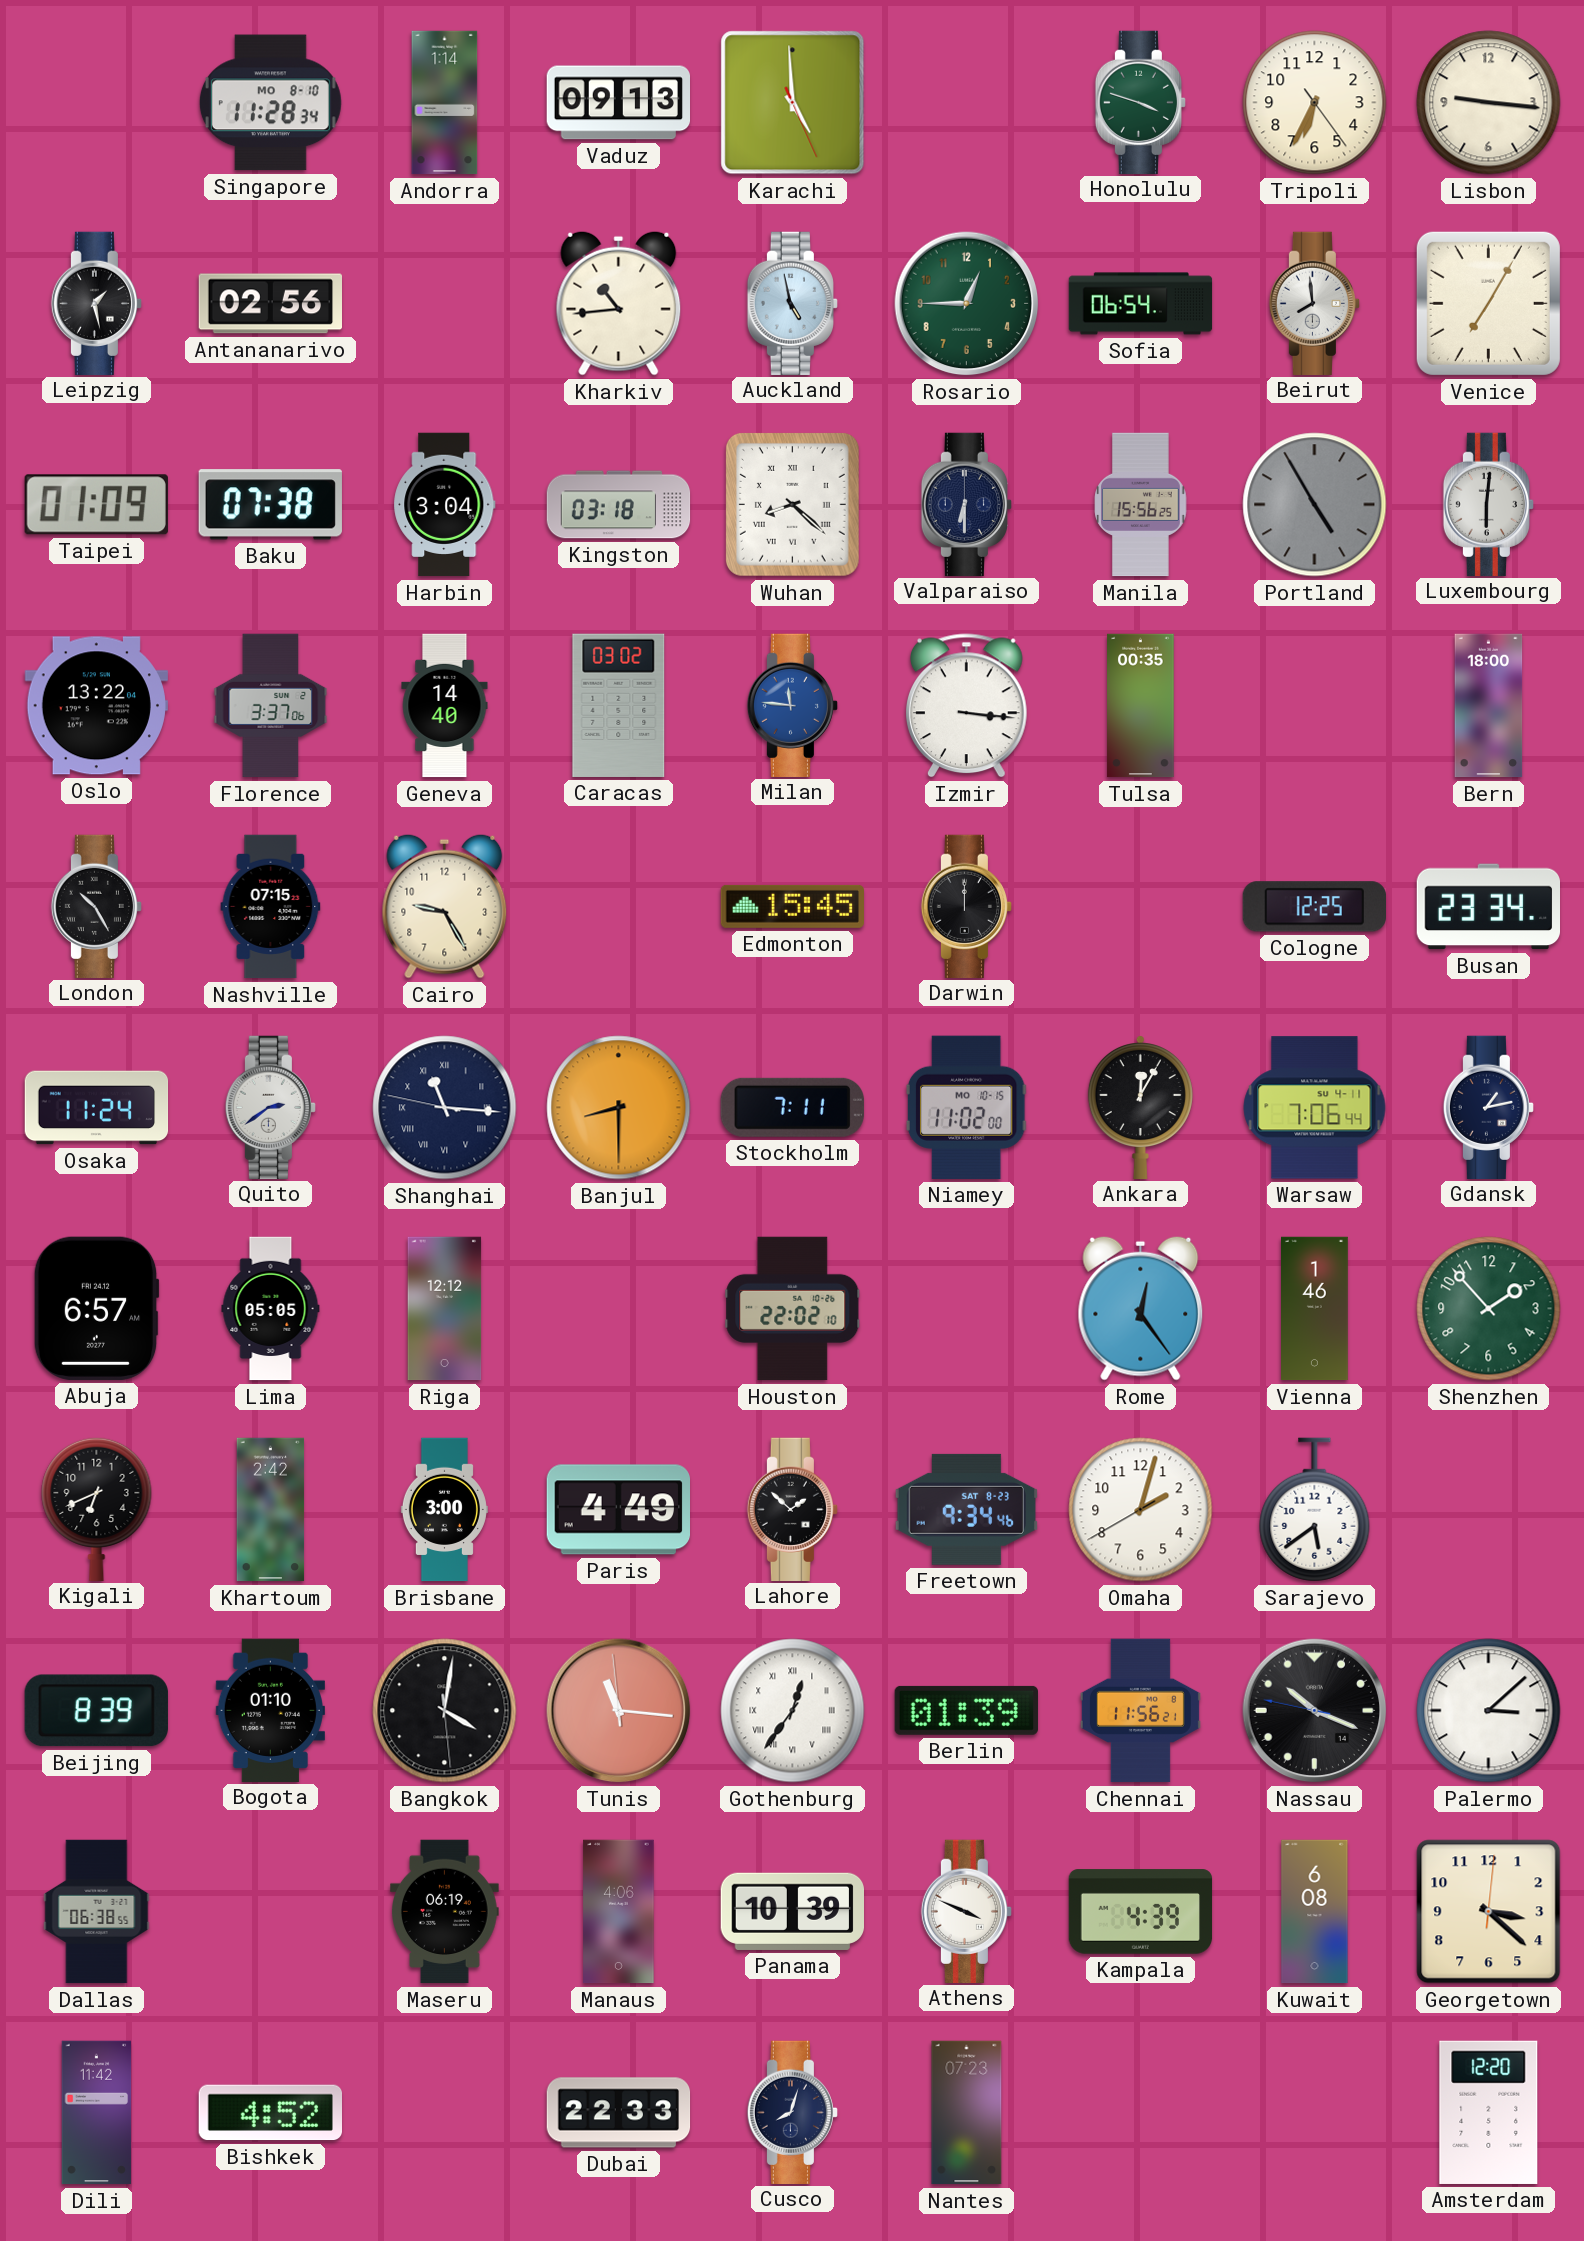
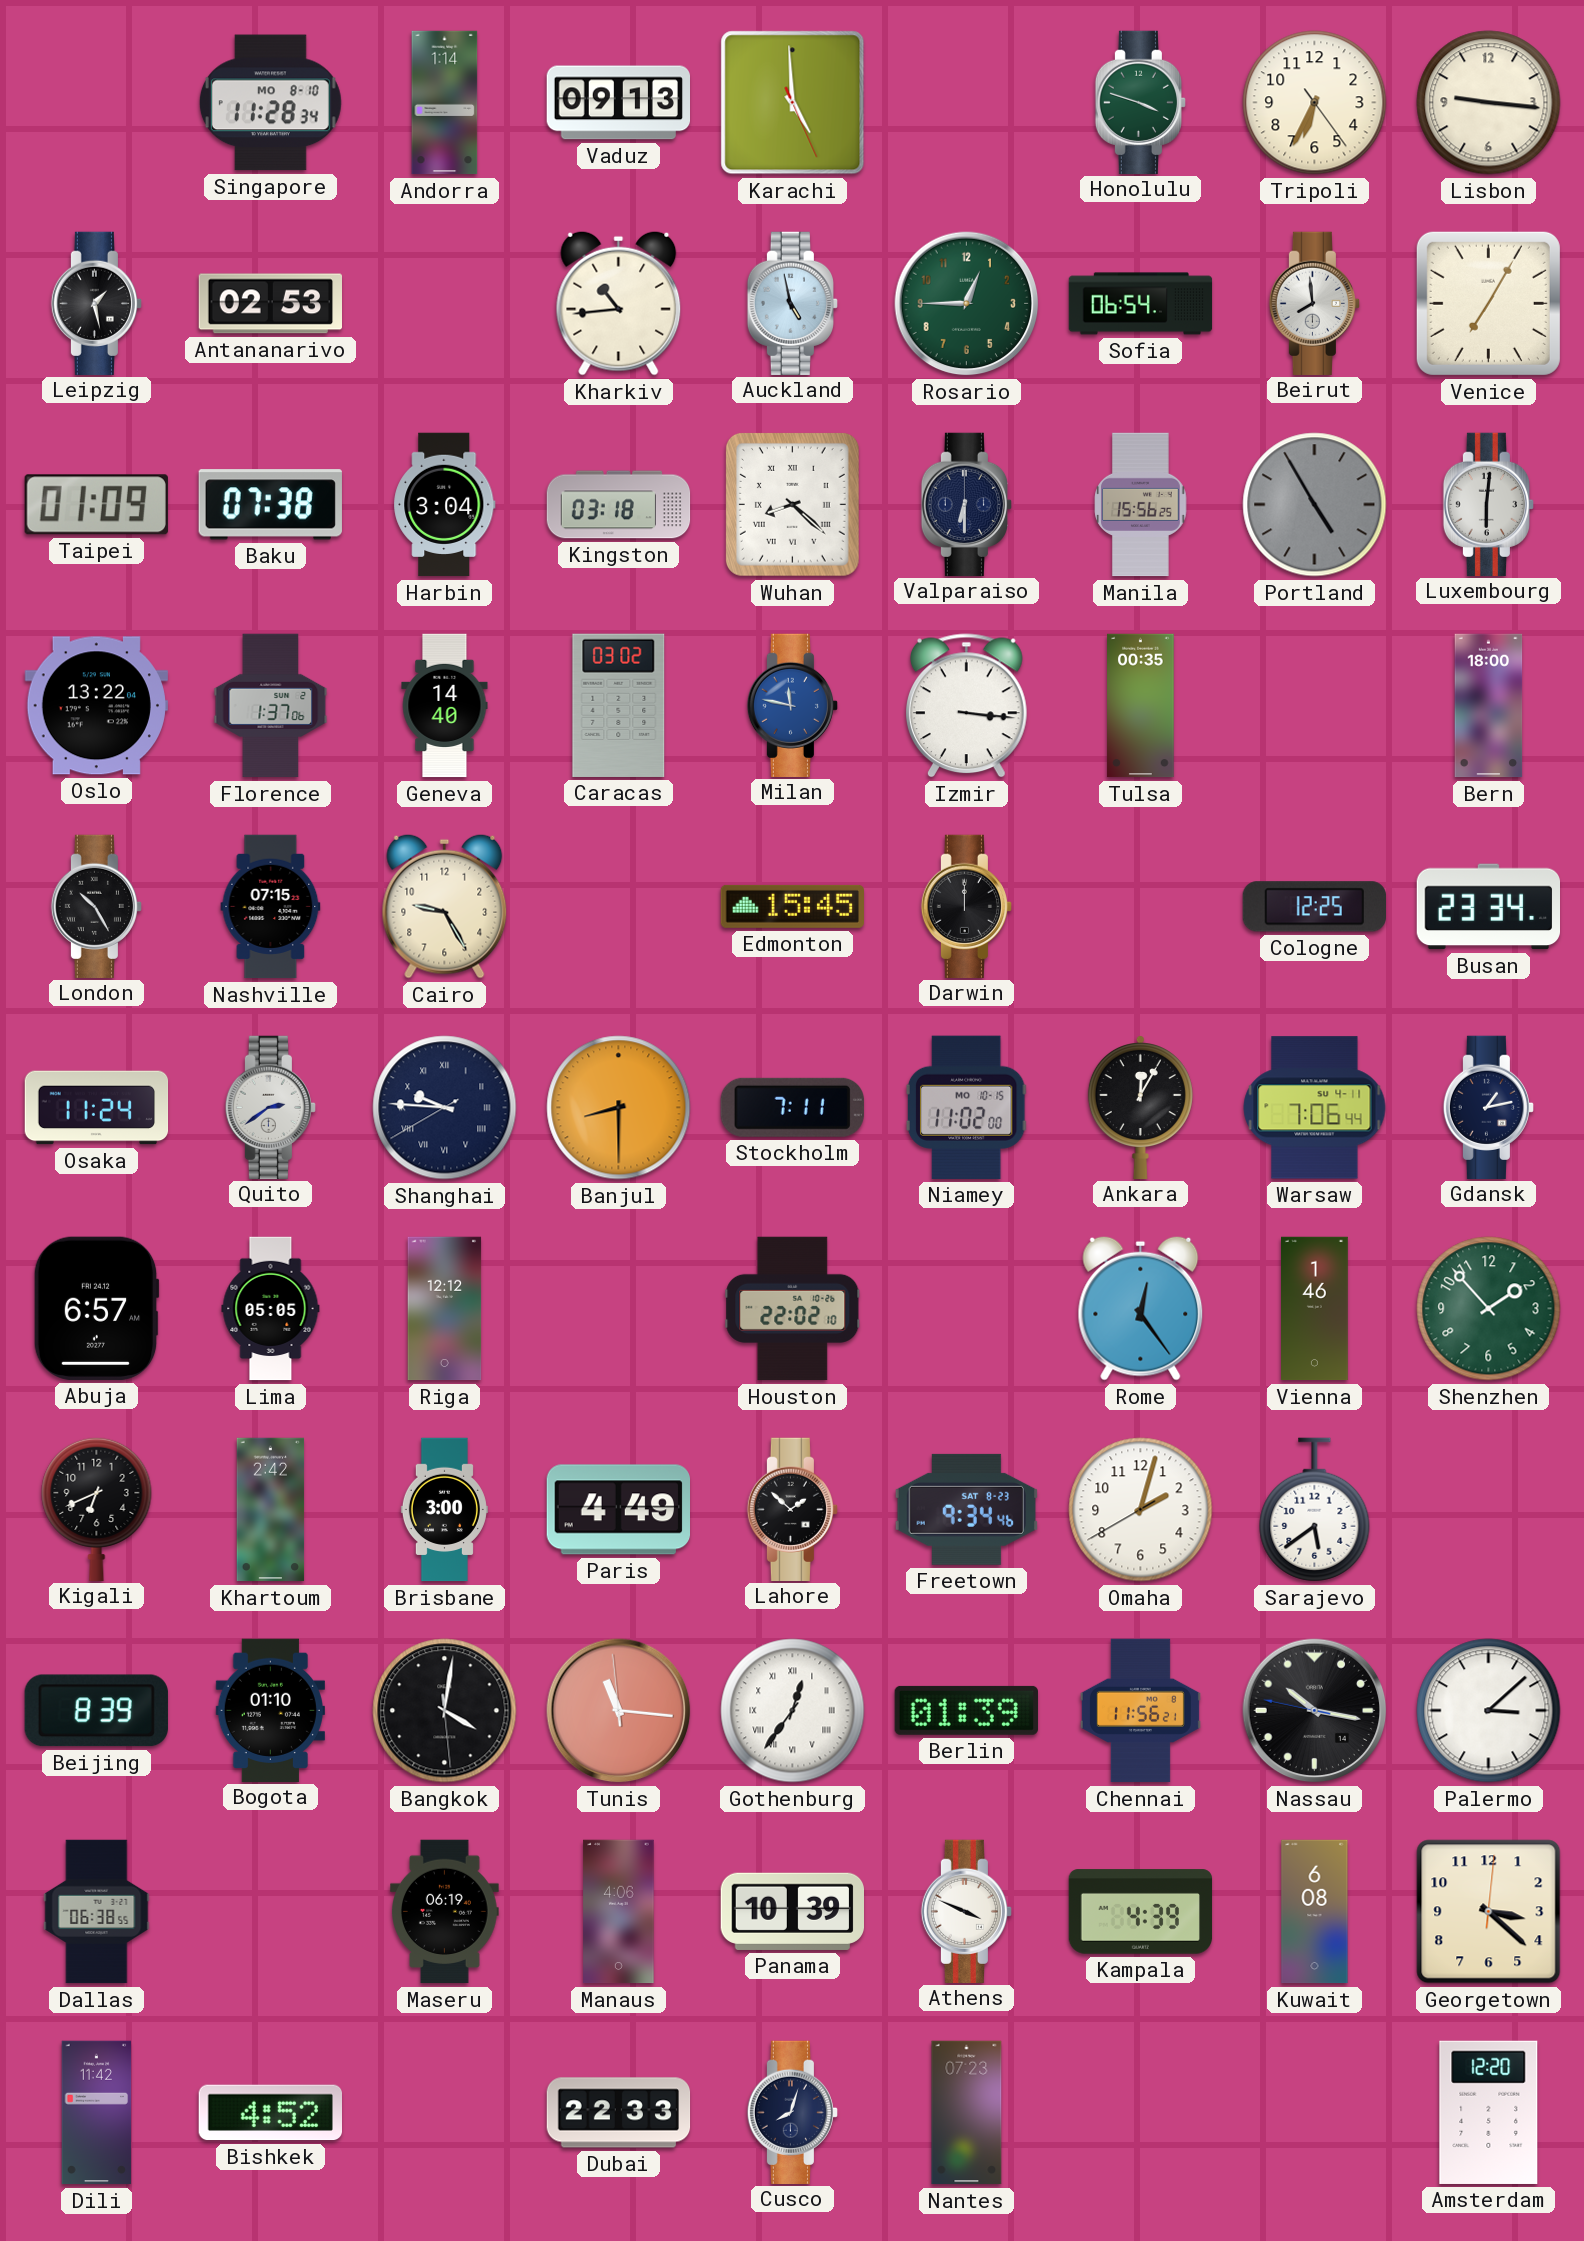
Antananarivo: 02:56 -> 02:53
Florence: 3:37 -> 1:37
Milan: 11:46 -> 11:47
Shanghai: 11:15 -> 9:45
Nassau: 10:18 -> 10:16
